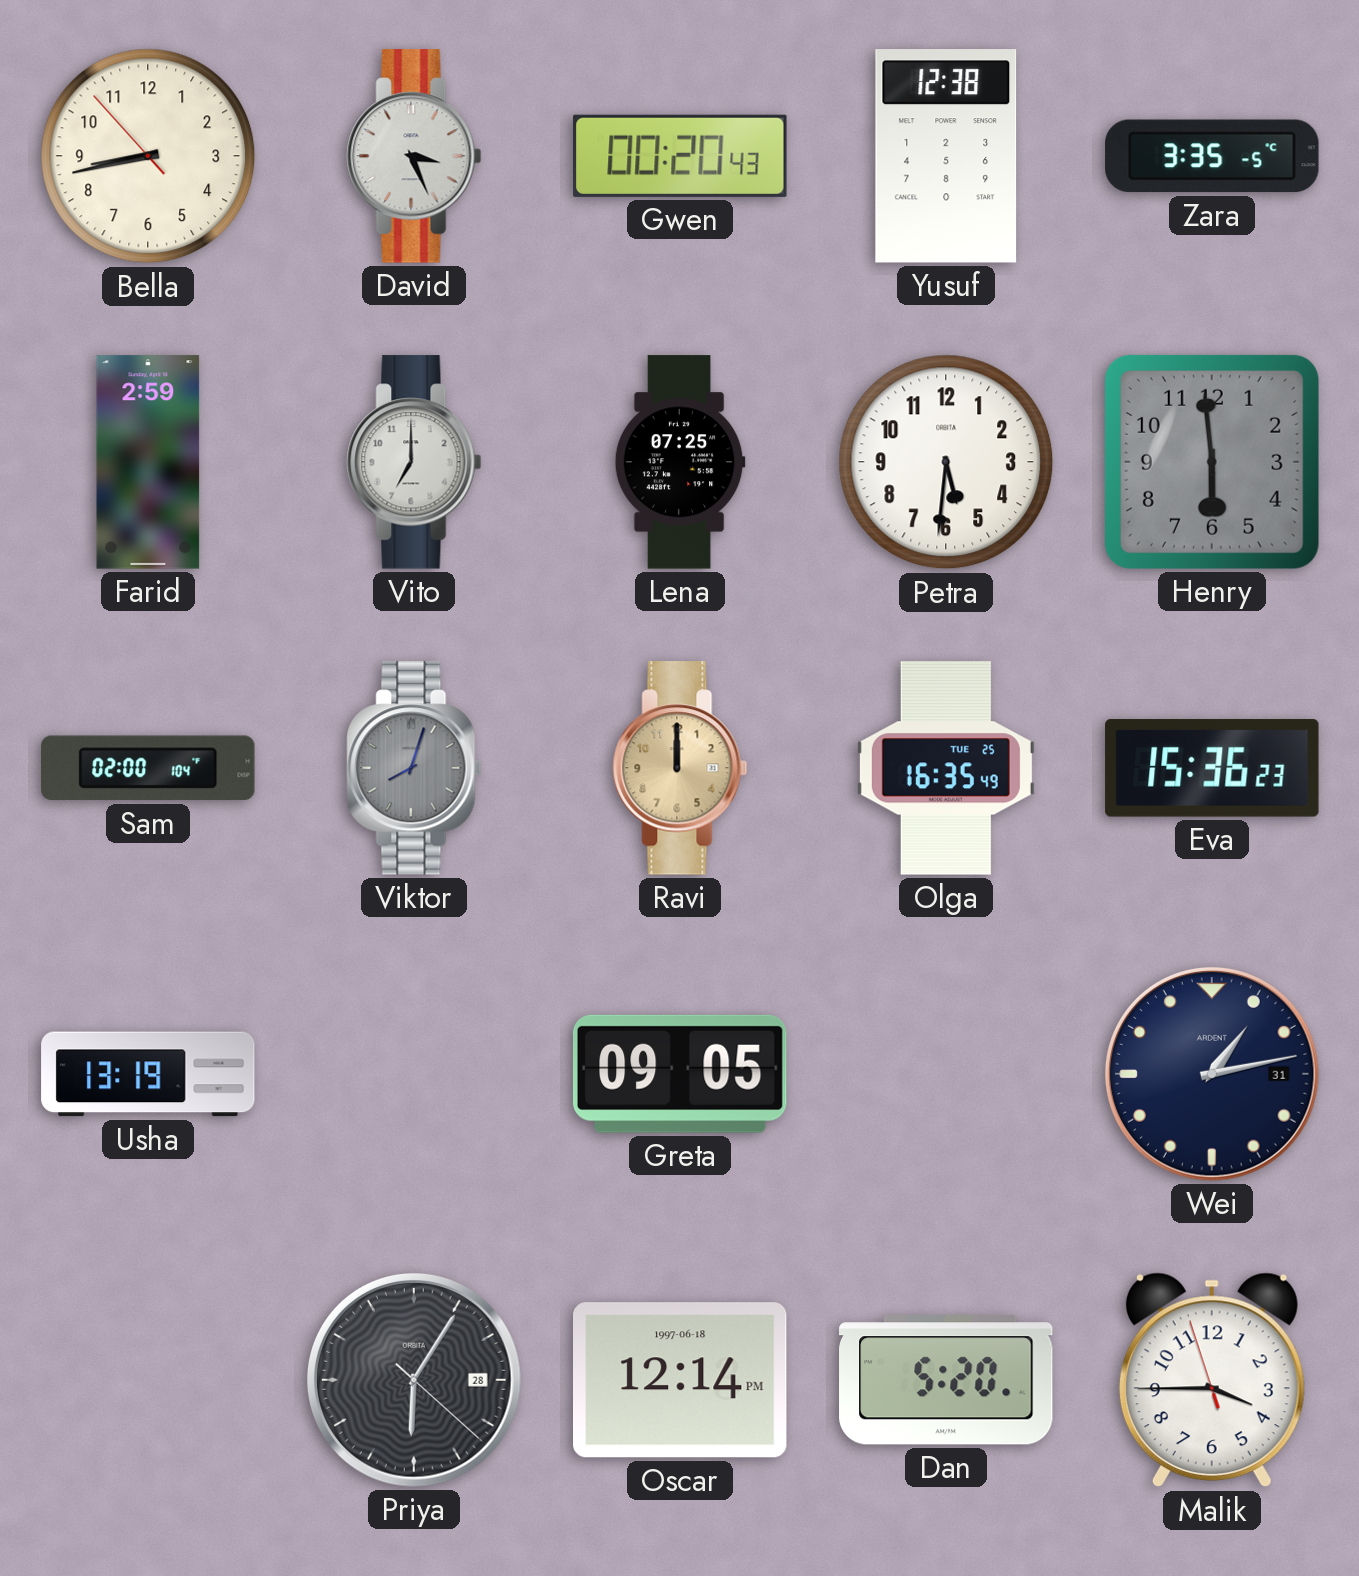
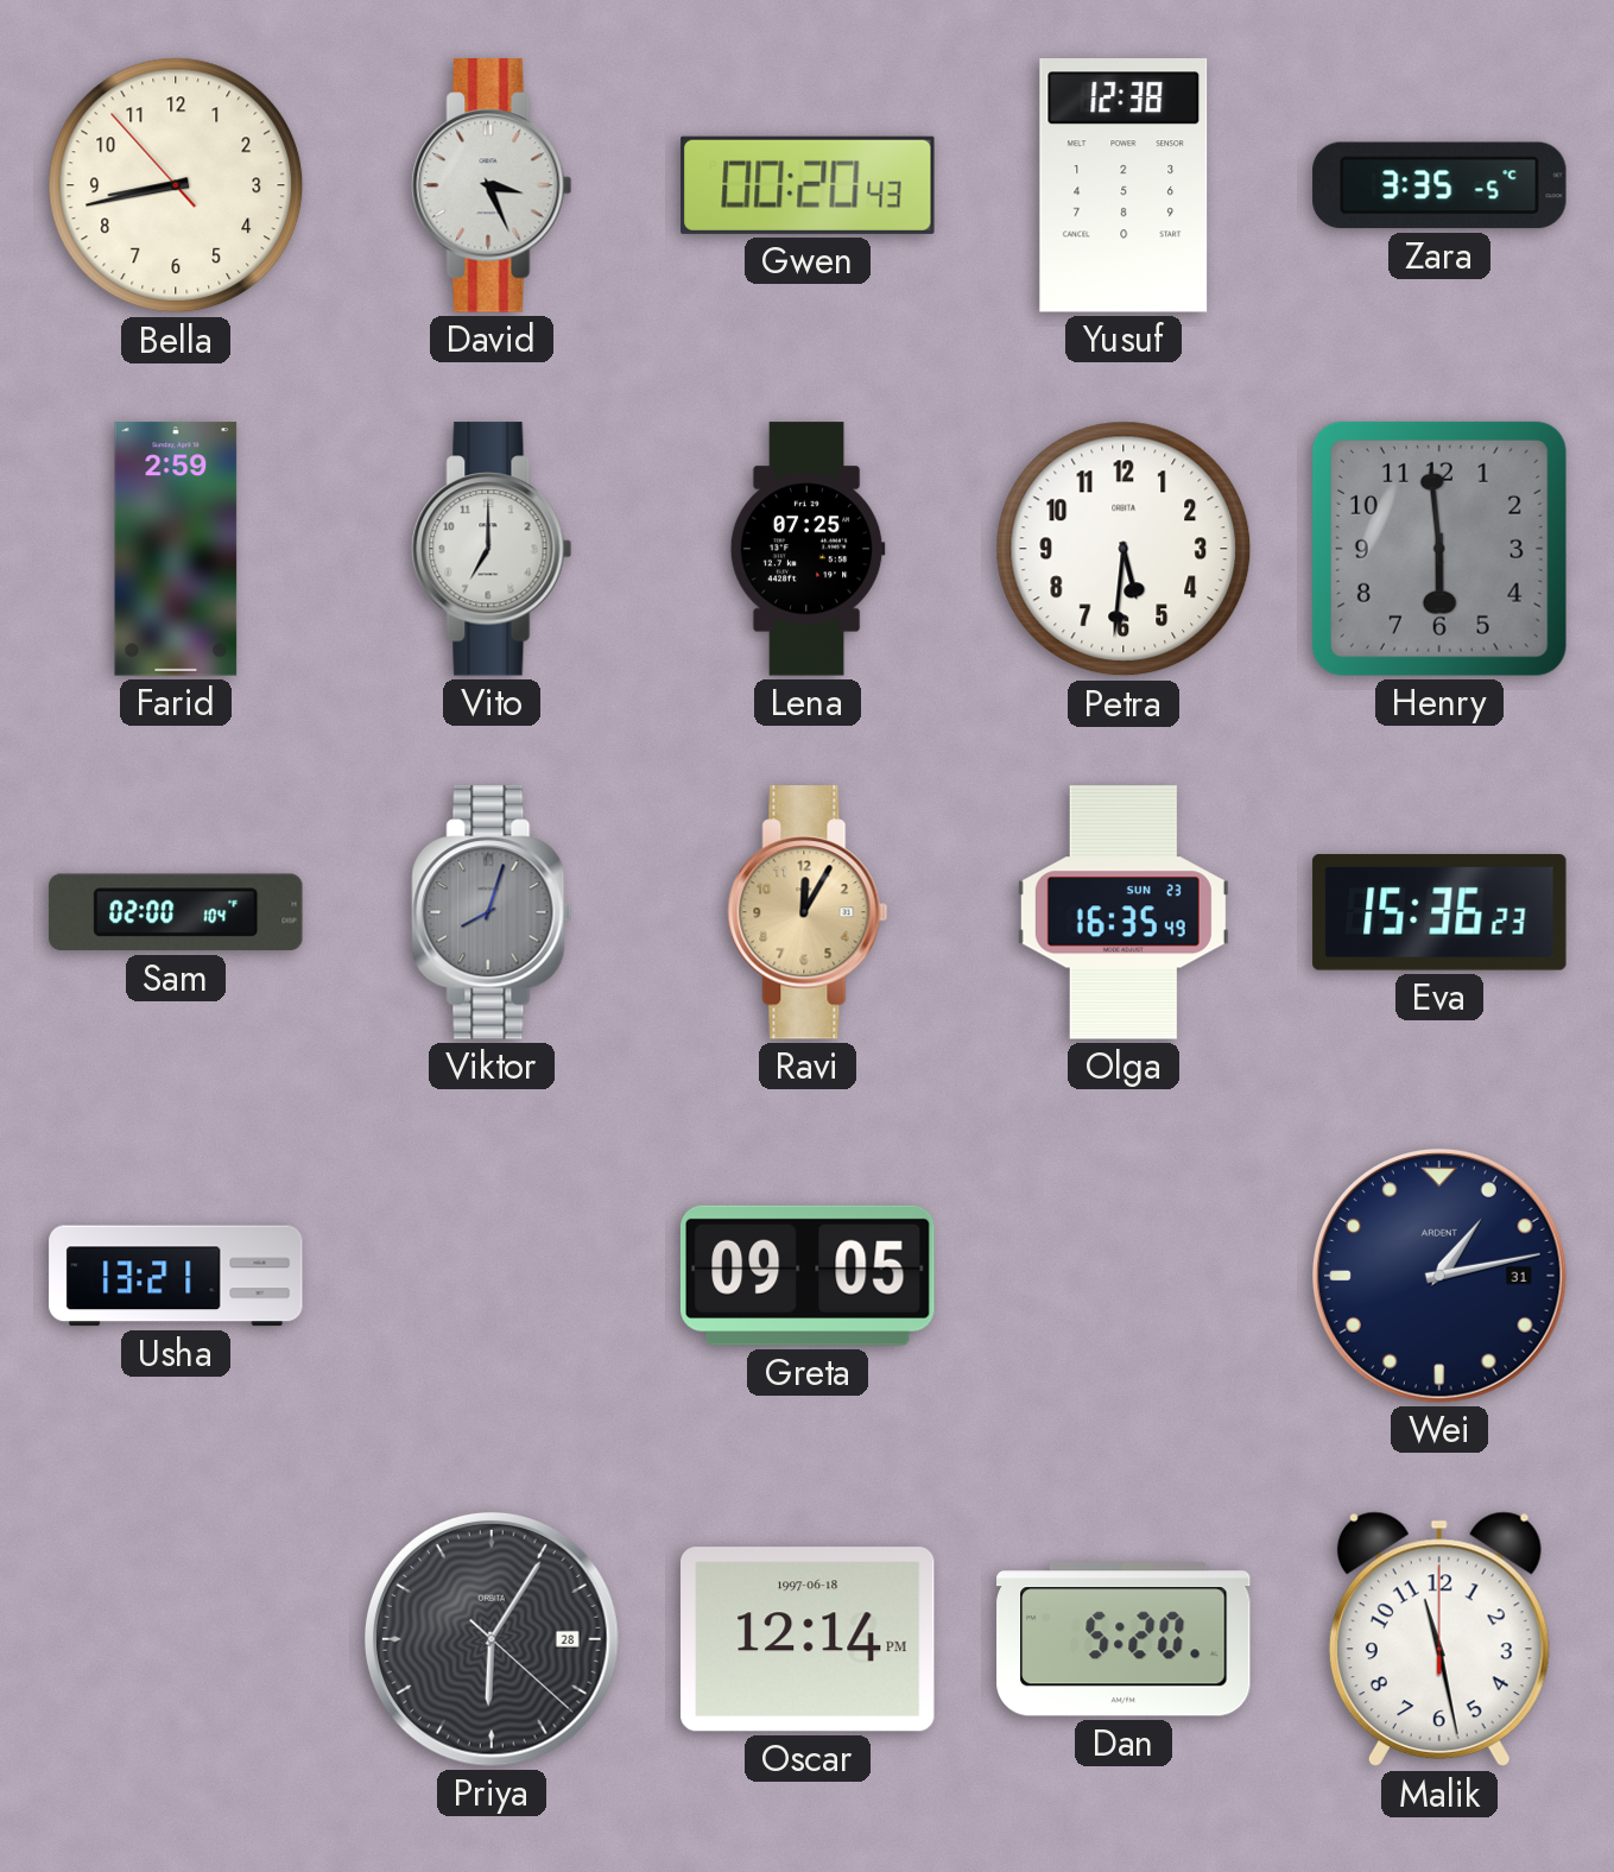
Ravi: 12:00 -> 12:05
Olga date: TUE 25 -> SUN 23
Usha: 13:19 -> 13:21
Malik: 3:44 -> 11:28
